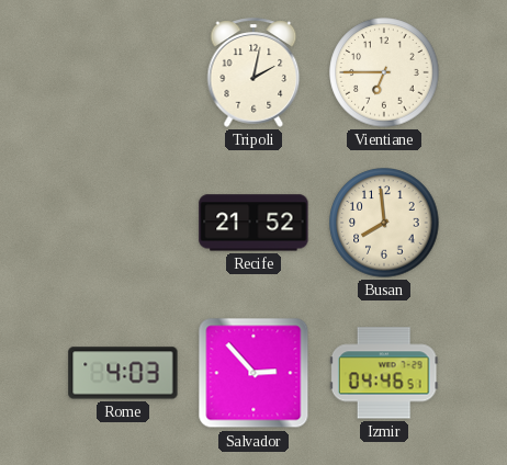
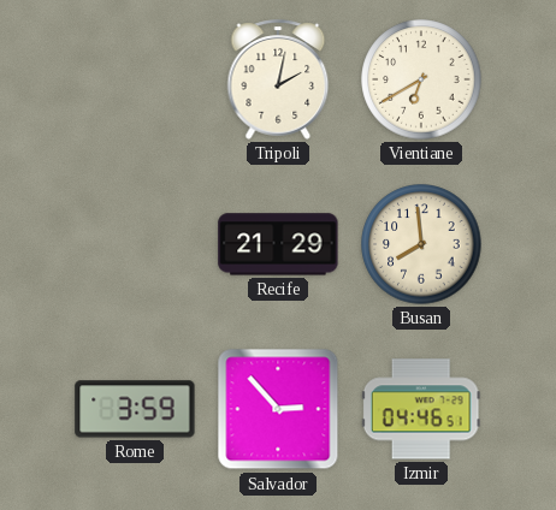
Vientiane: 6:45 -> 6:40
Recife: 21:52 -> 21:29
Rome: 4:03 -> 3:59
